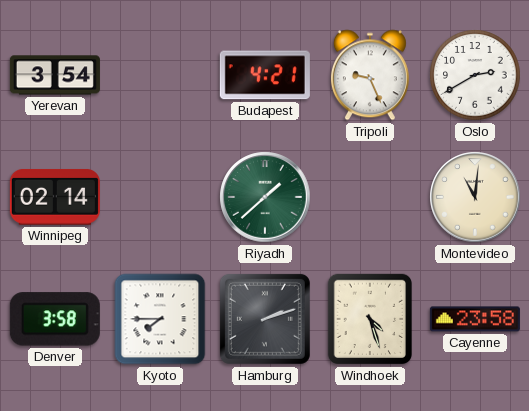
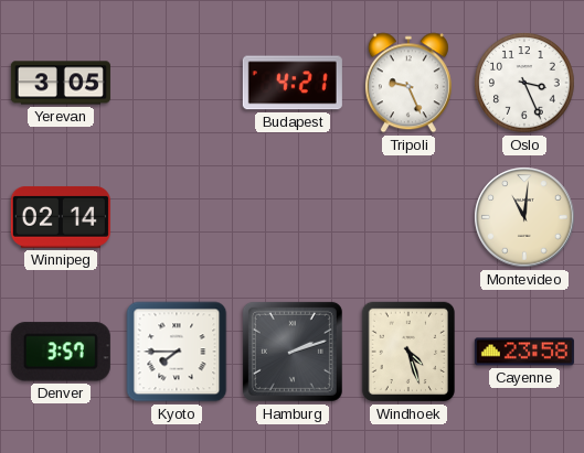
Yerevan: 3:54 -> 3:05
Oslo: 2:40 -> 3:26
Riyadh: 1:38 -> none
Denver: 3:58 -> 3:57
